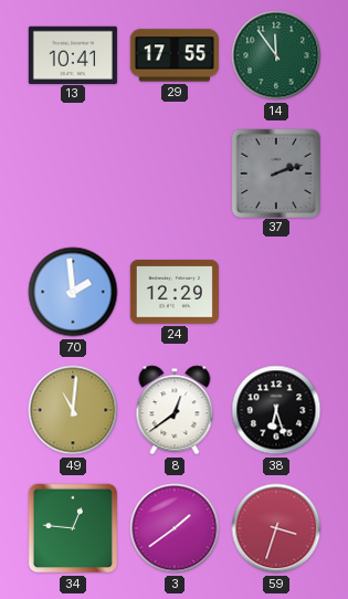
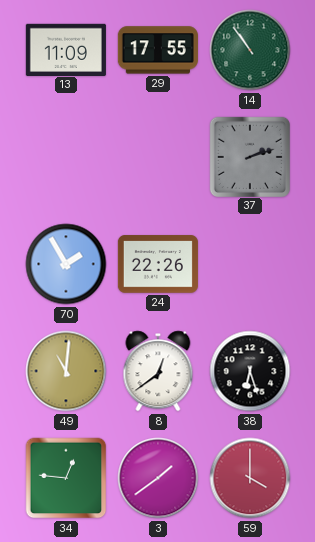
13: 10:41 -> 11:09
14: 11:54 -> 10:54
70: 1:59 -> 1:55
24: 12:29 -> 22:26
59: 3:33 -> 4:00
